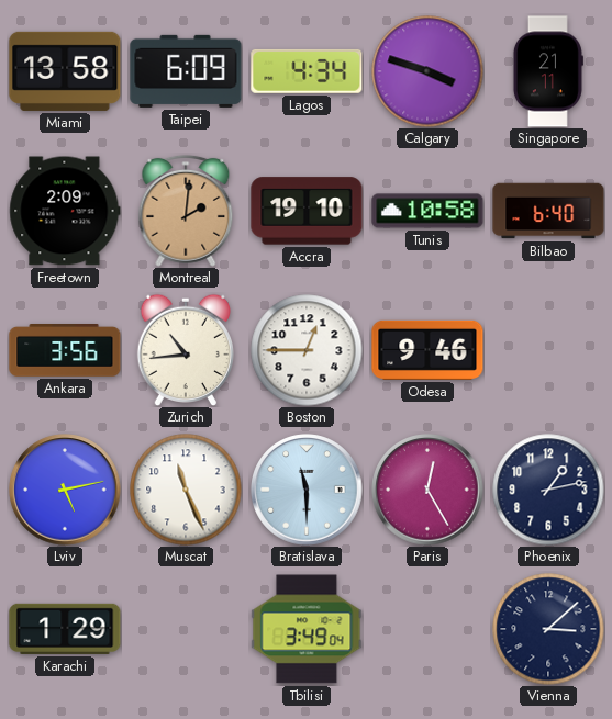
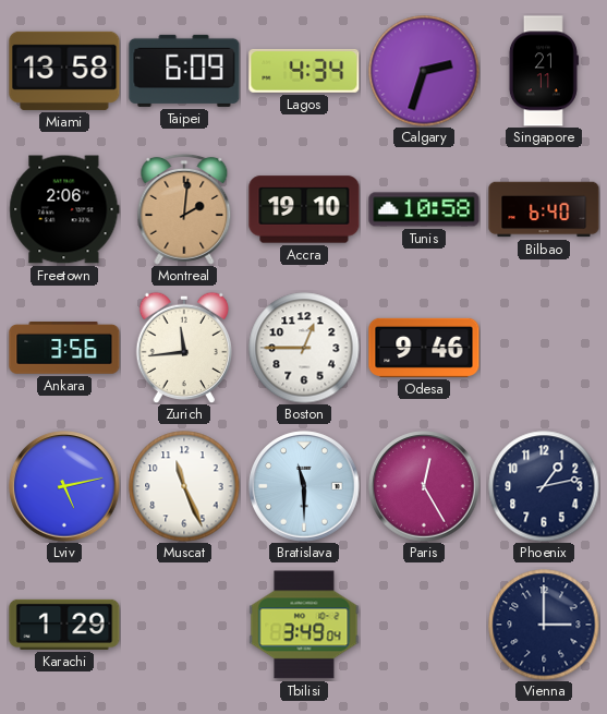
Calgary: 3:48 -> 2:33
Freetown: 2:09 -> 2:06
Zurich: 10:44 -> 11:44
Vienna: 3:08 -> 3:00
